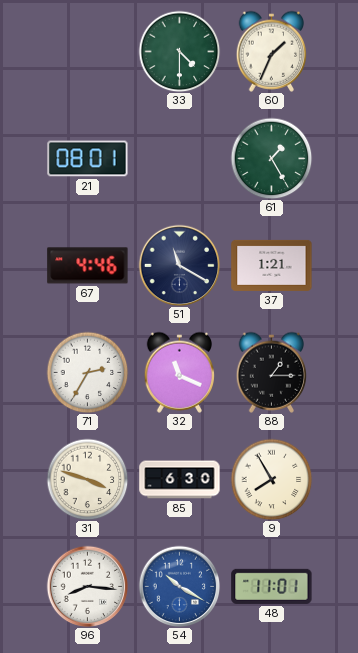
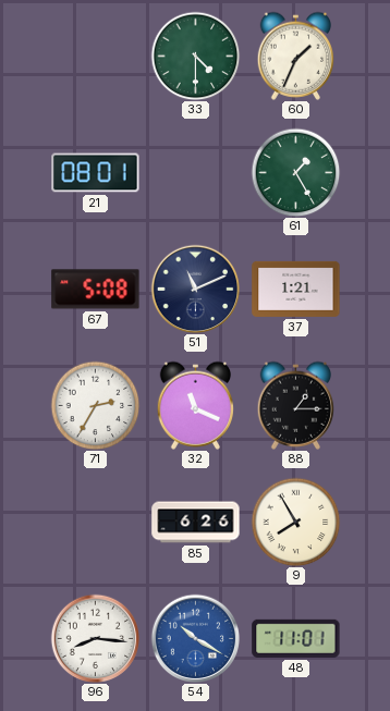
67: 4:46 -> 5:08
51: 11:20 -> 11:11
31: 3:48 -> none
85: 6:30 -> 6:26
